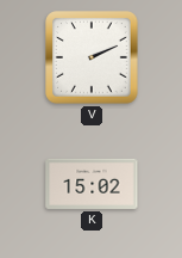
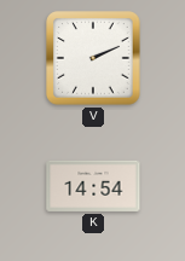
K: 15:02 -> 14:54
